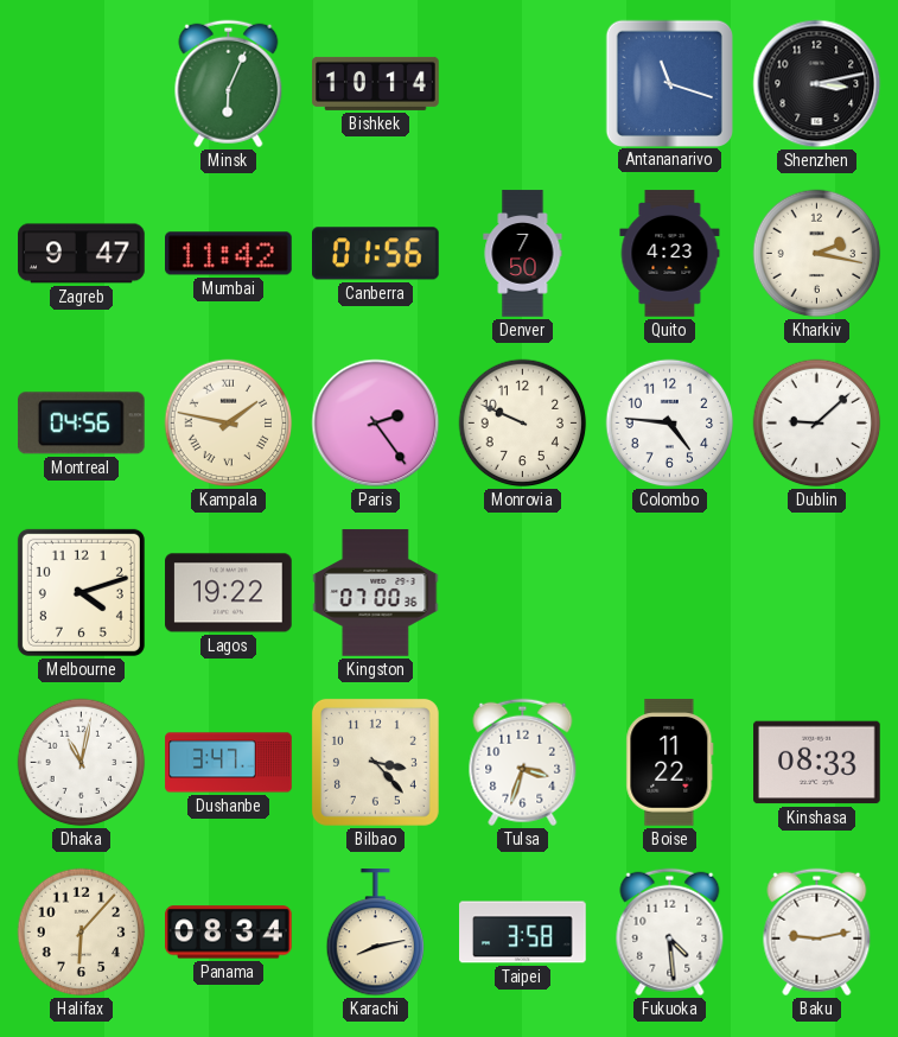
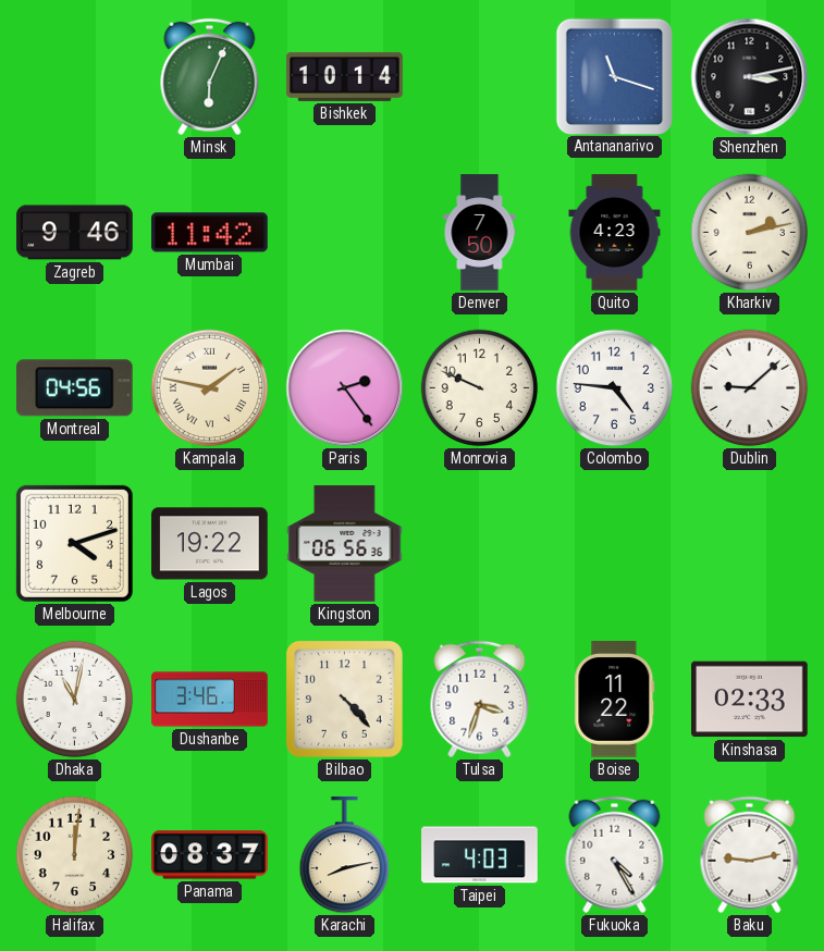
Zagreb: 9:47 -> 9:46
Canberra: 01:56 -> none
Kharkiv: 2:17 -> 2:13
Kingston: 07:00 -> 06:56
Dushanbe: 3:47 -> 3:46
Bilbao: 3:23 -> 4:23
Kinshasa: 08:33 -> 02:33
Halifax: 6:07 -> 12:01
Panama: 08:34 -> 08:37
Taipei: 3:58 -> 4:03
Fukuoka: 4:29 -> 4:25
